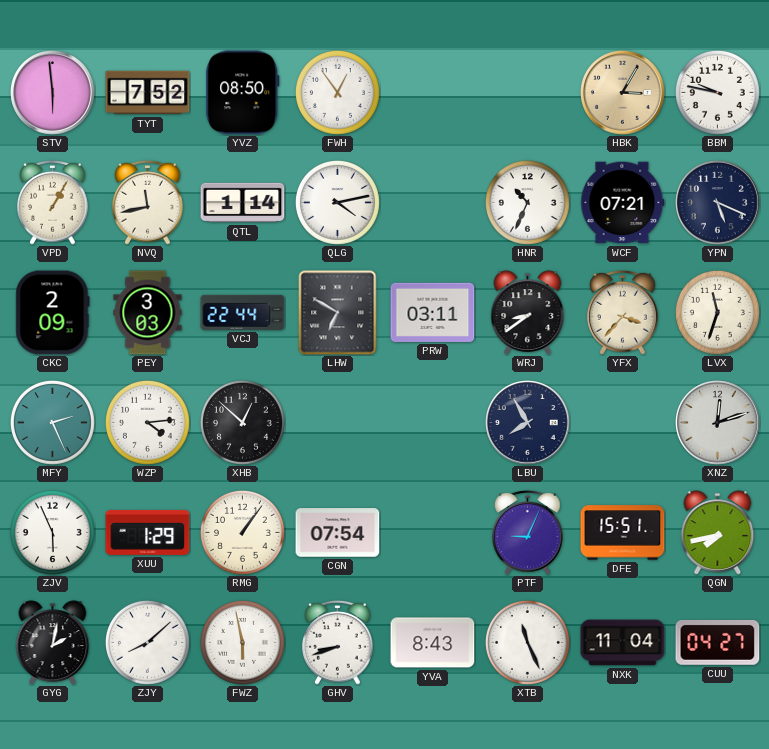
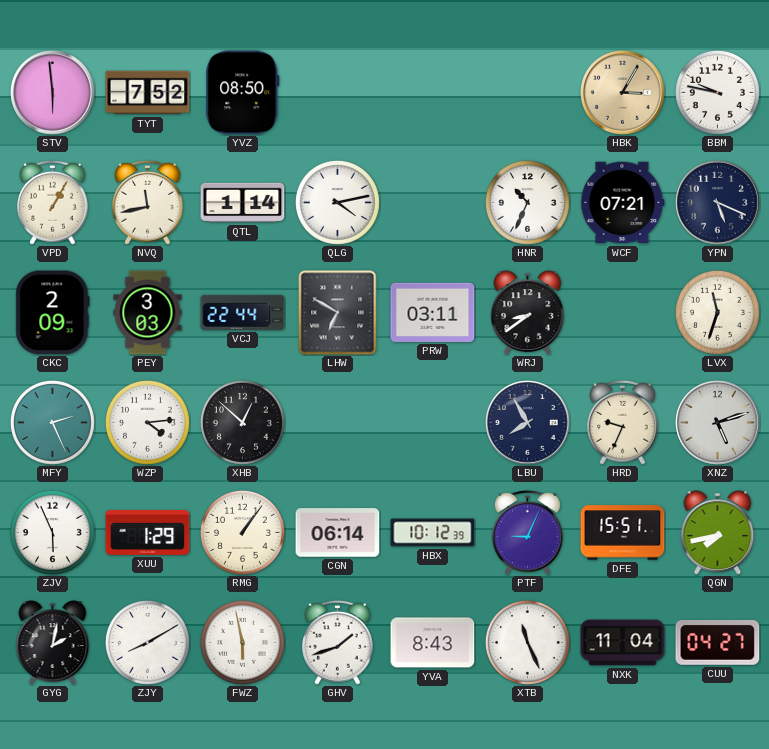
FWH: 12:54 -> none
YFX: 3:37 -> none
HRD: none -> 9:34
XNZ: 12:12 -> 5:12
CGN: 07:54 -> 06:14
HBX: none -> 10:12
ZJY: 8:08 -> 8:10
GHV: 8:42 -> 1:42
